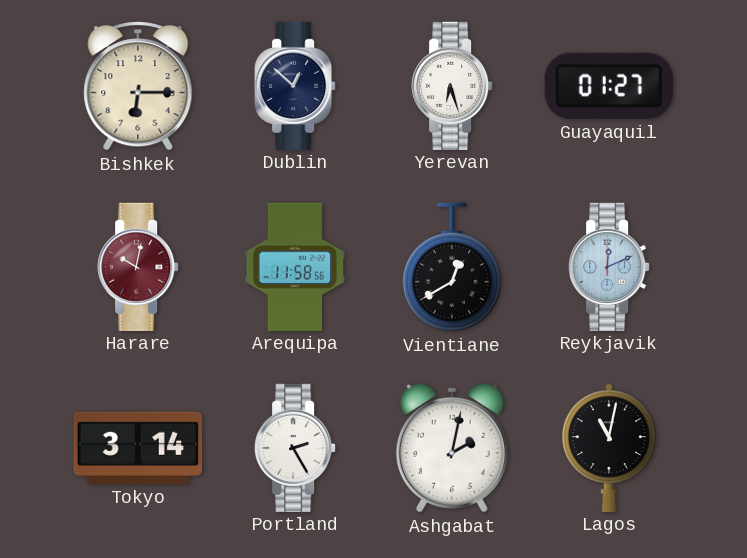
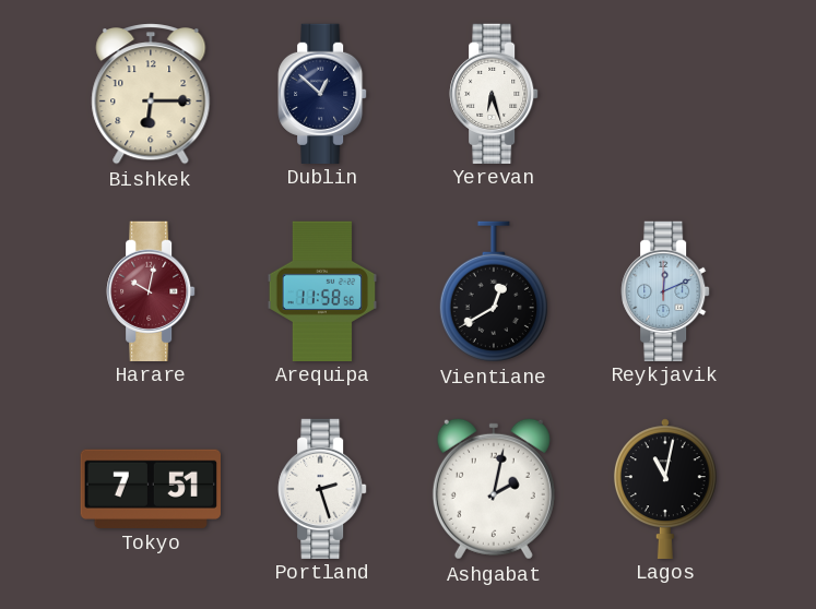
Guayaquil: 01:27 -> none
Tokyo: 3:14 -> 7:51
Portland: 2:25 -> 2:27
